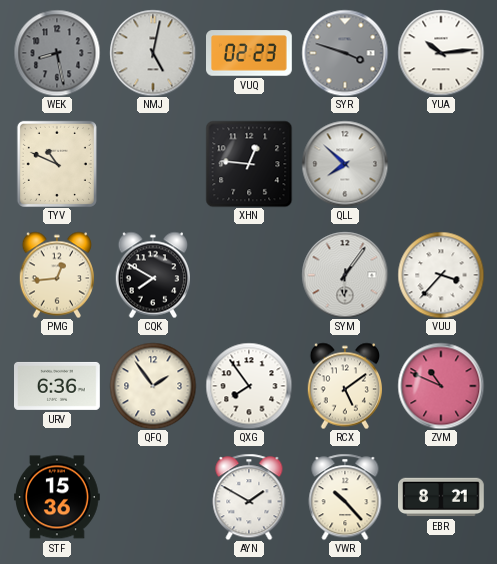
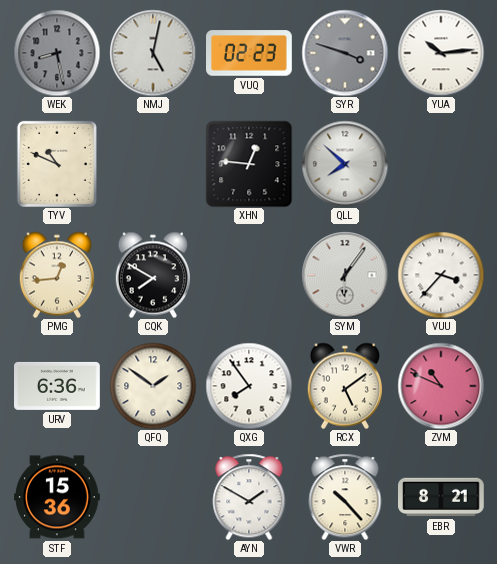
QFQ: 1:54 -> 1:51
